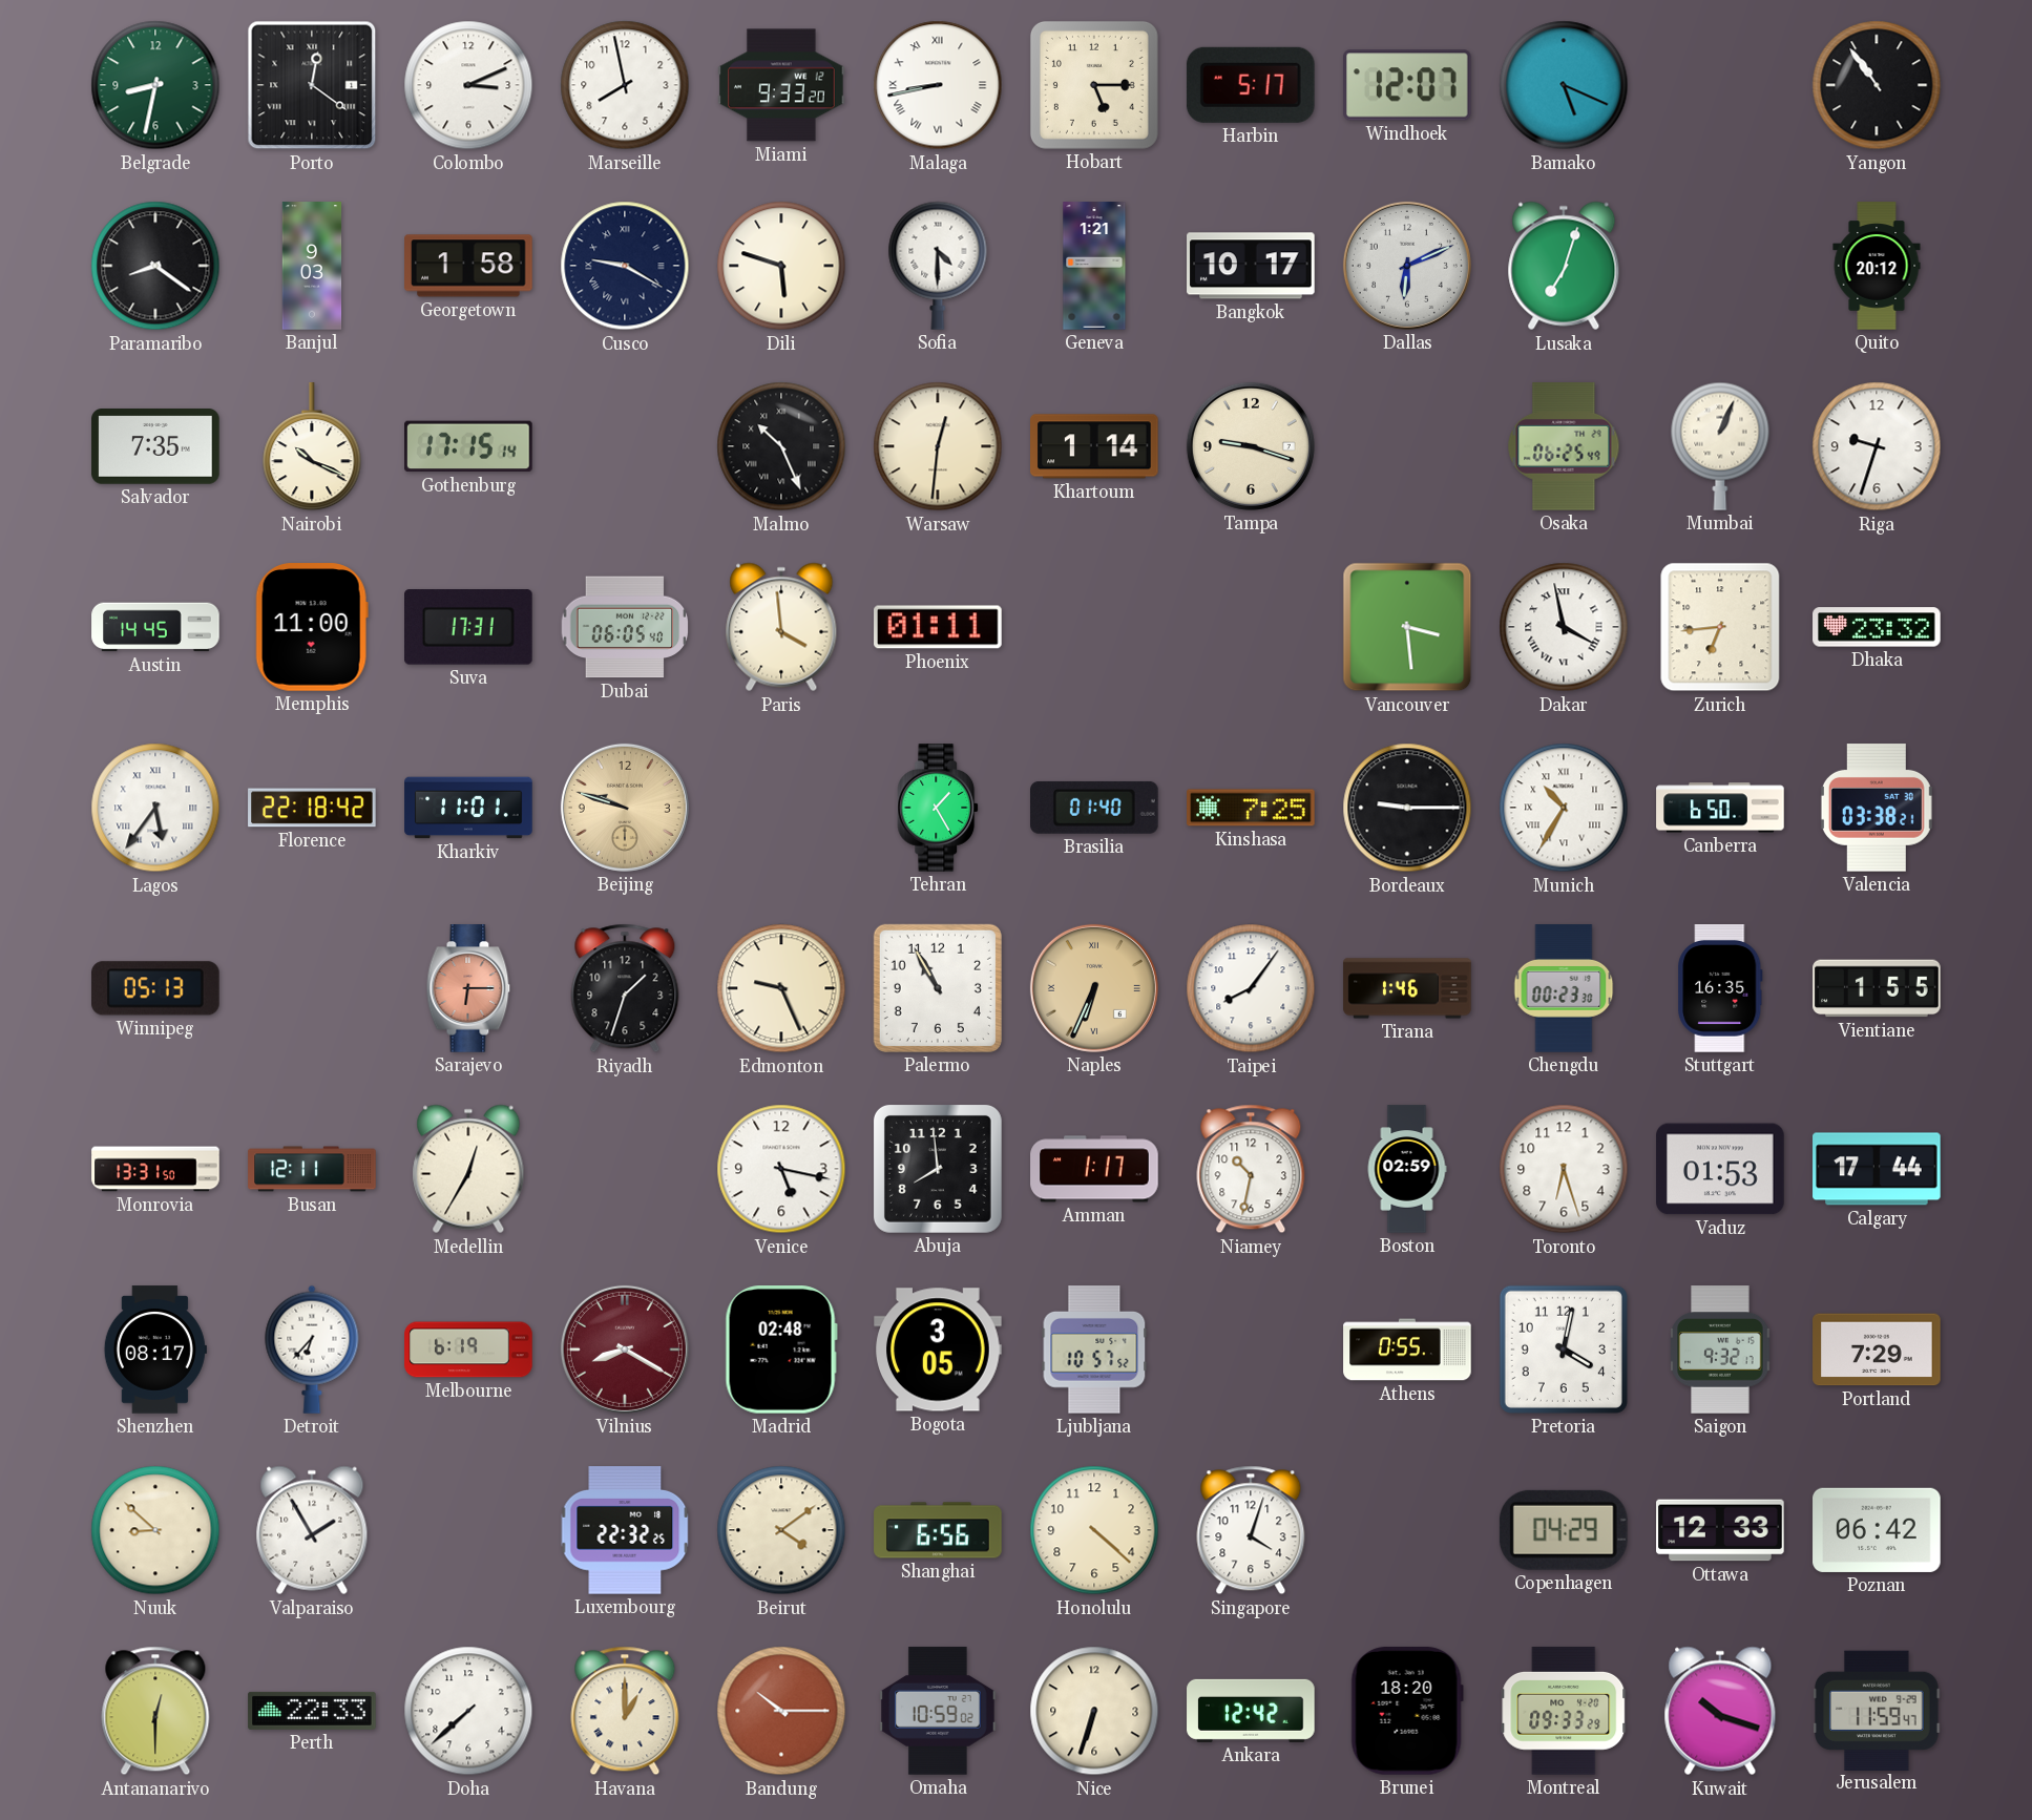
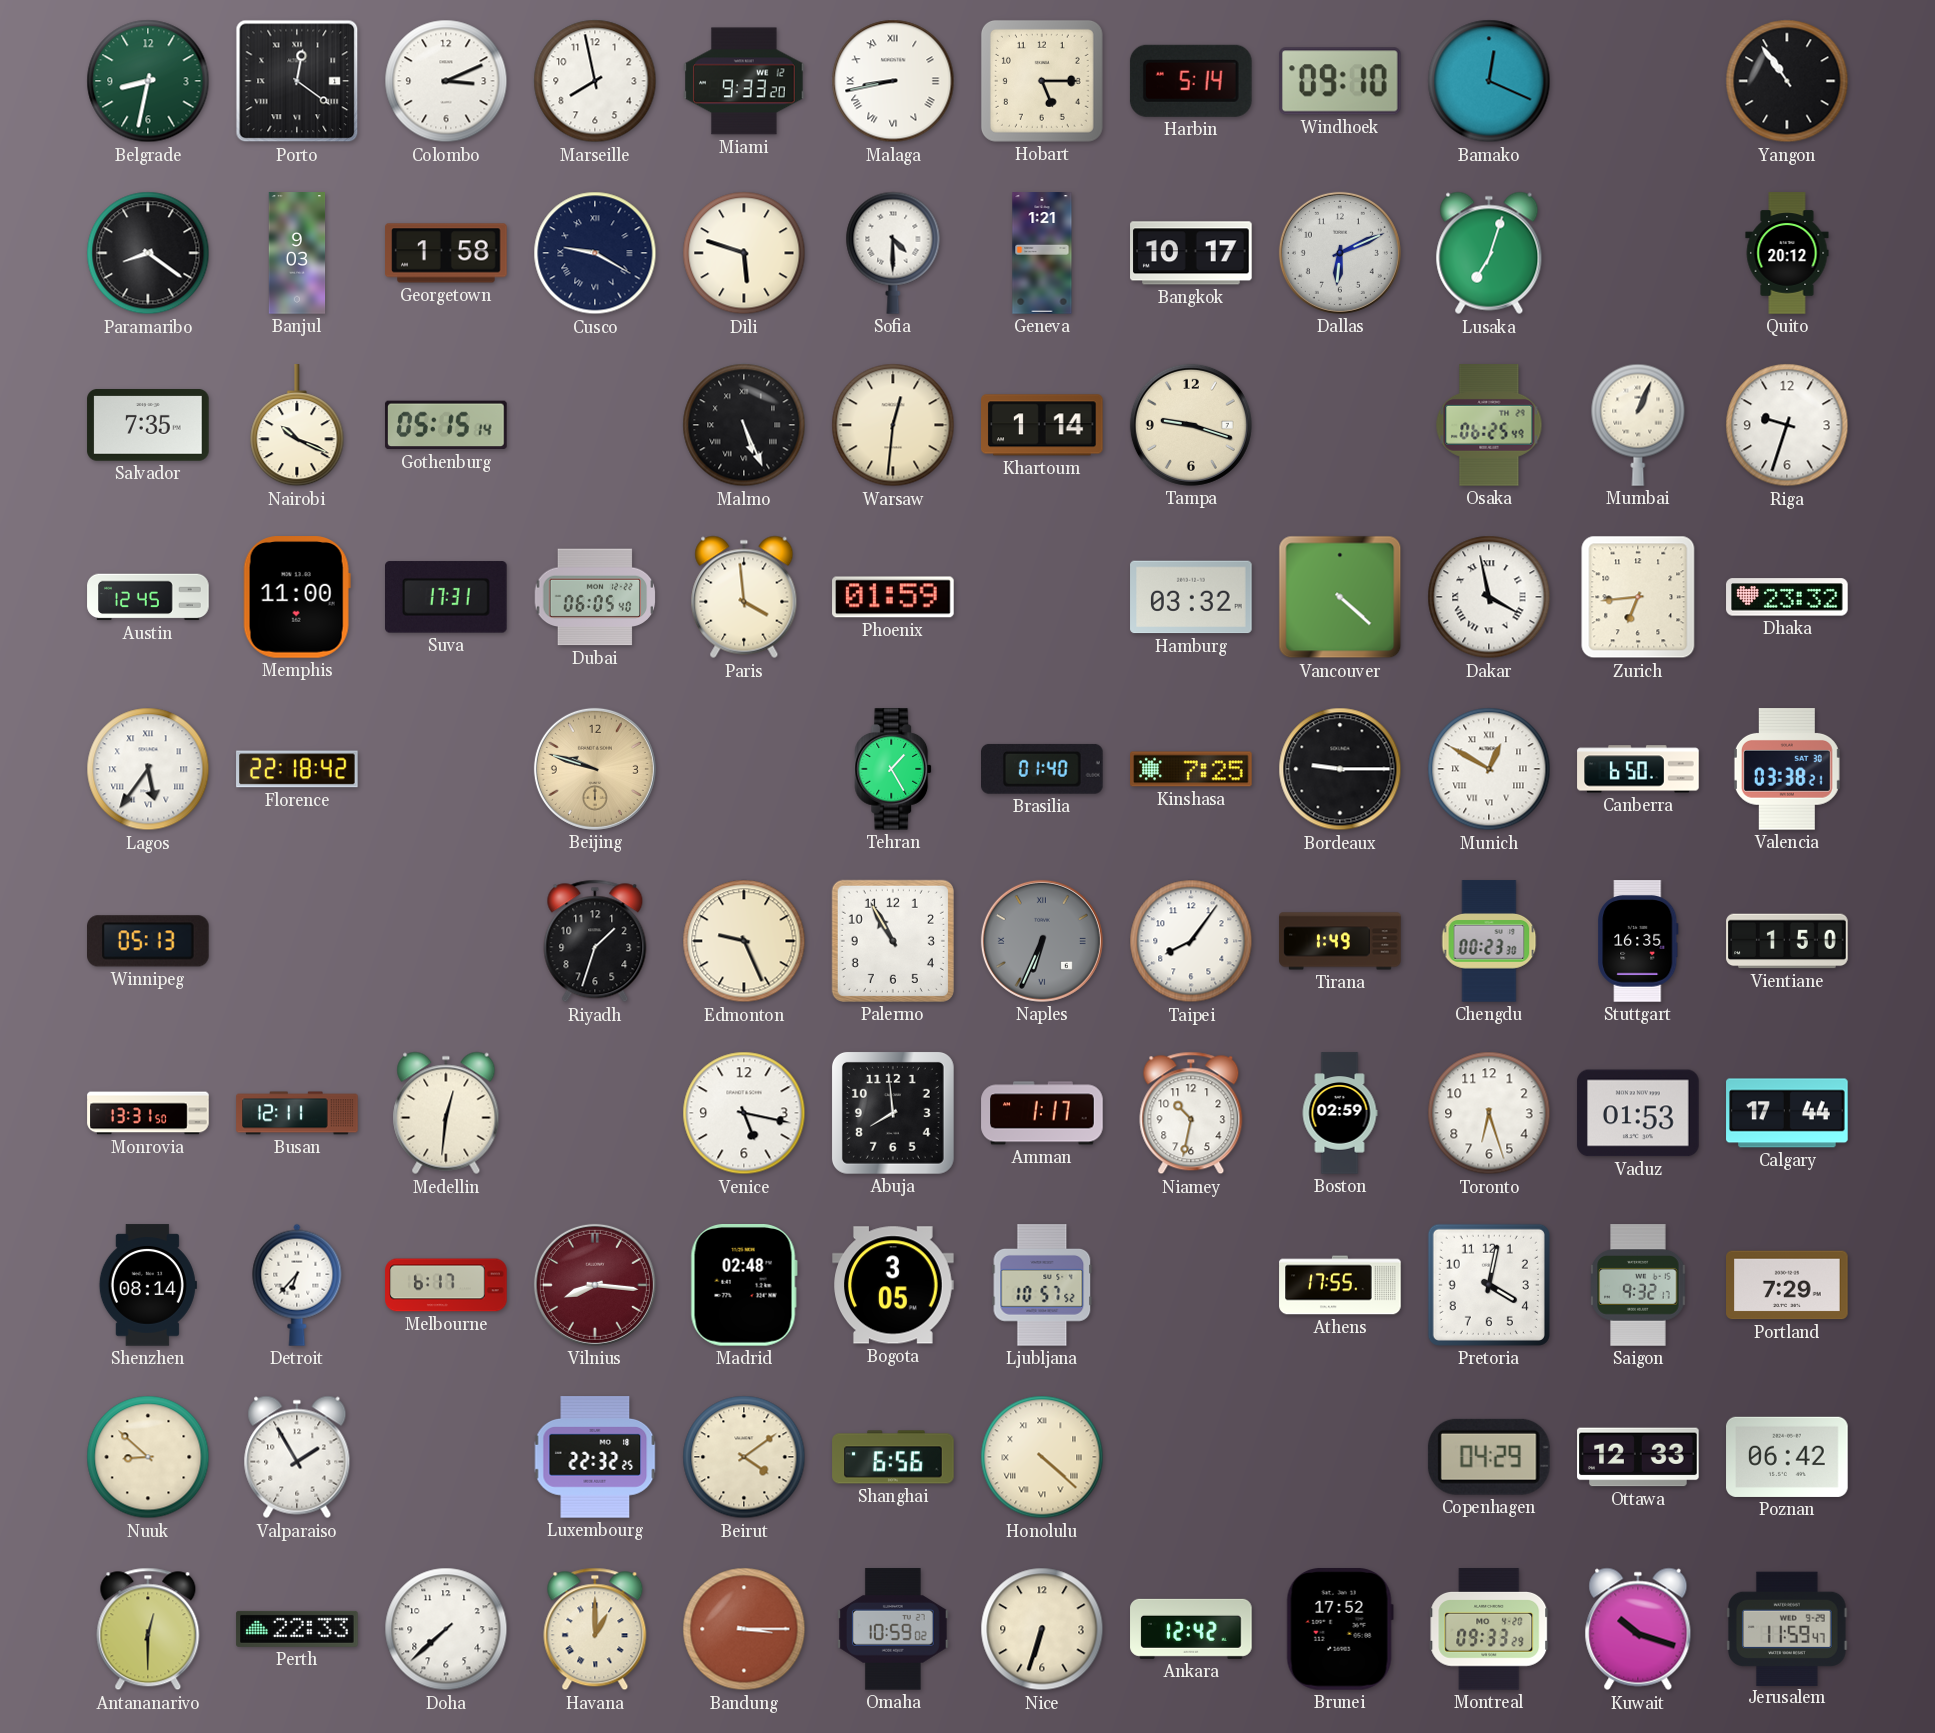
Harbin: 5:17 -> 5:14
Windhoek: 12:07 -> 09:10
Bamako: 5:19 -> 12:19
Gothenburg: 17:15 -> 05:15
Malmo: 10:26 -> 5:26
Austin: 14:45 -> 12:45
Phoenix: 01:11 -> 01:59
Hamburg: none -> 03:32
Vancouver: 3:29 -> 4:22
Kharkiv: 11:01 -> none
Munich: 10:35 -> 12:50
Sarajevo: 6:15 -> none
Naples dial: champagne -> grey
Tirana: 1:46 -> 1:49
Vientiane: 1:55 -> 1:50
Medellin: 12:35 -> 12:31
Shenzhen: 08:17 -> 08:14
Melbourne: 6:19 -> 6:17
Vilnius: 8:20 -> 8:16
Athens: 0:55 -> 17:55
Honolulu numerals: Arabic -> Roman
Singapore: 4:03 -> none
Bandung: 10:15 -> 3:15
Brunei: 18:20 -> 17:52
